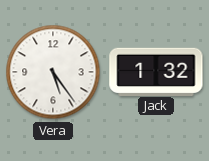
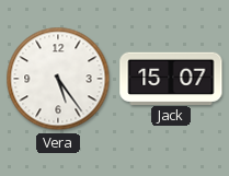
Jack: 1:32 -> 15:07
